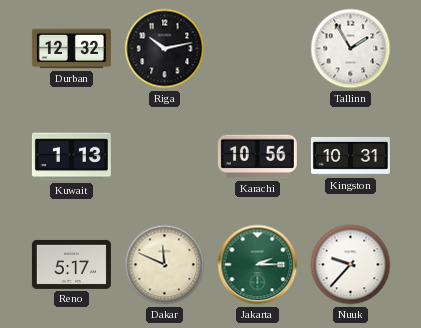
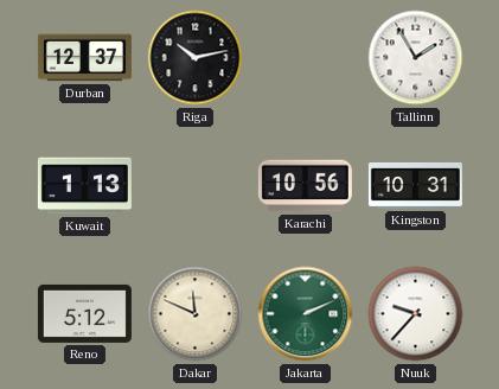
Durban: 12:32 -> 12:37
Reno: 5:17 -> 5:12
Jakarta: 2:15 -> 2:11
